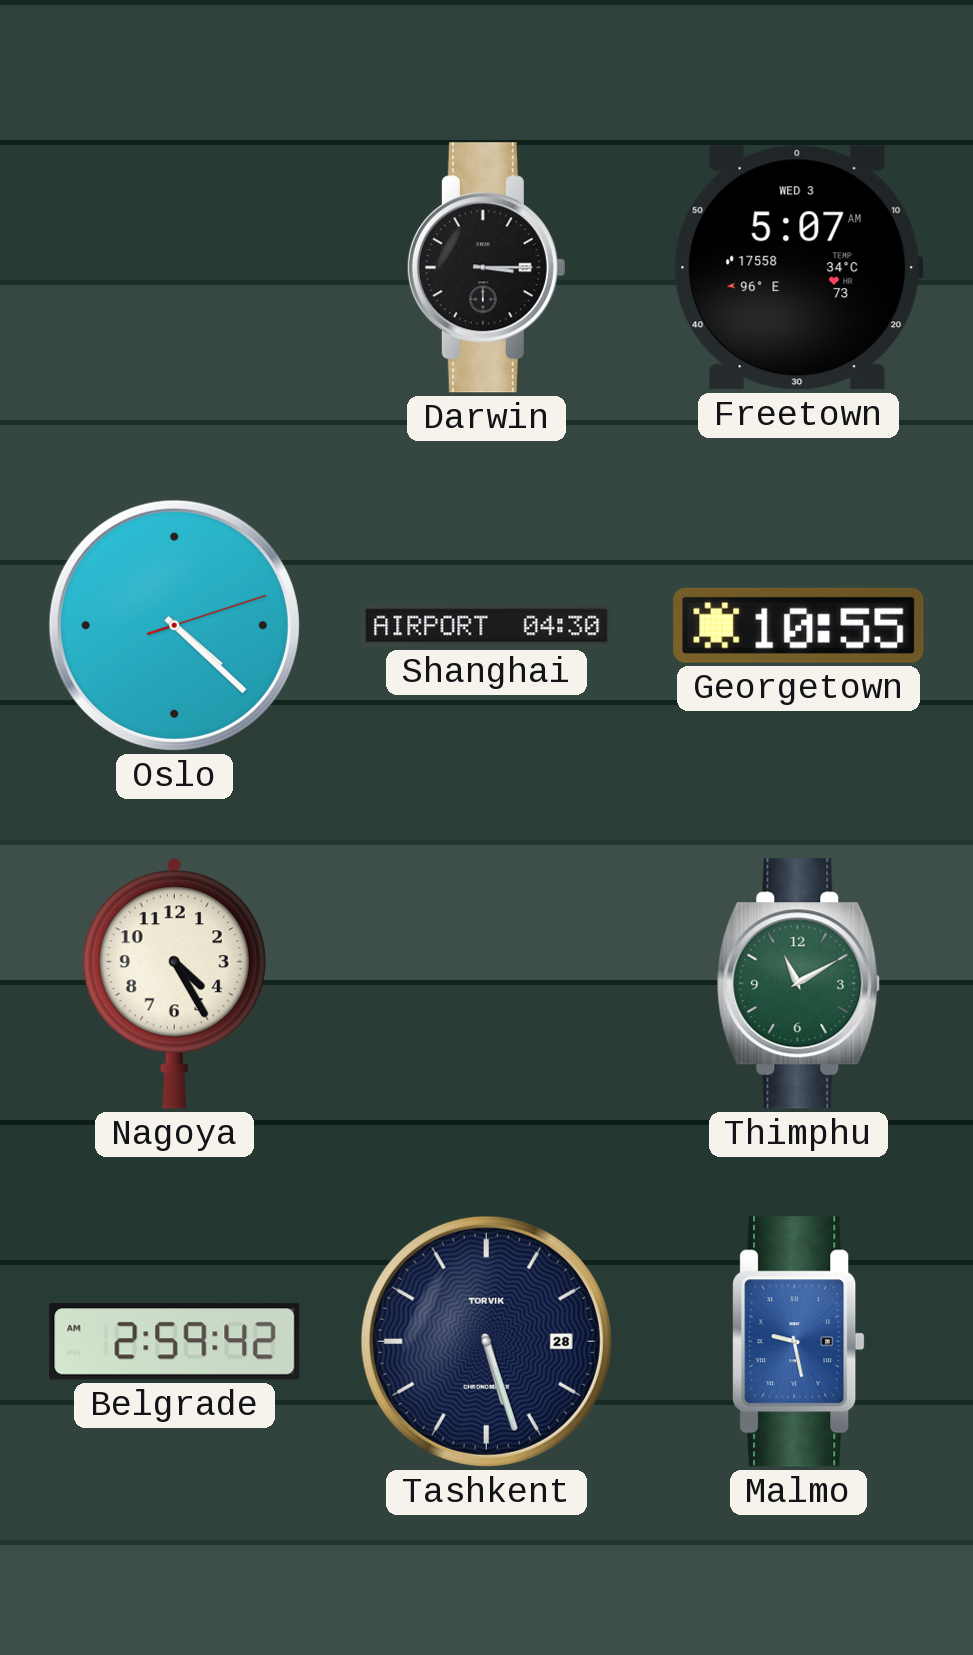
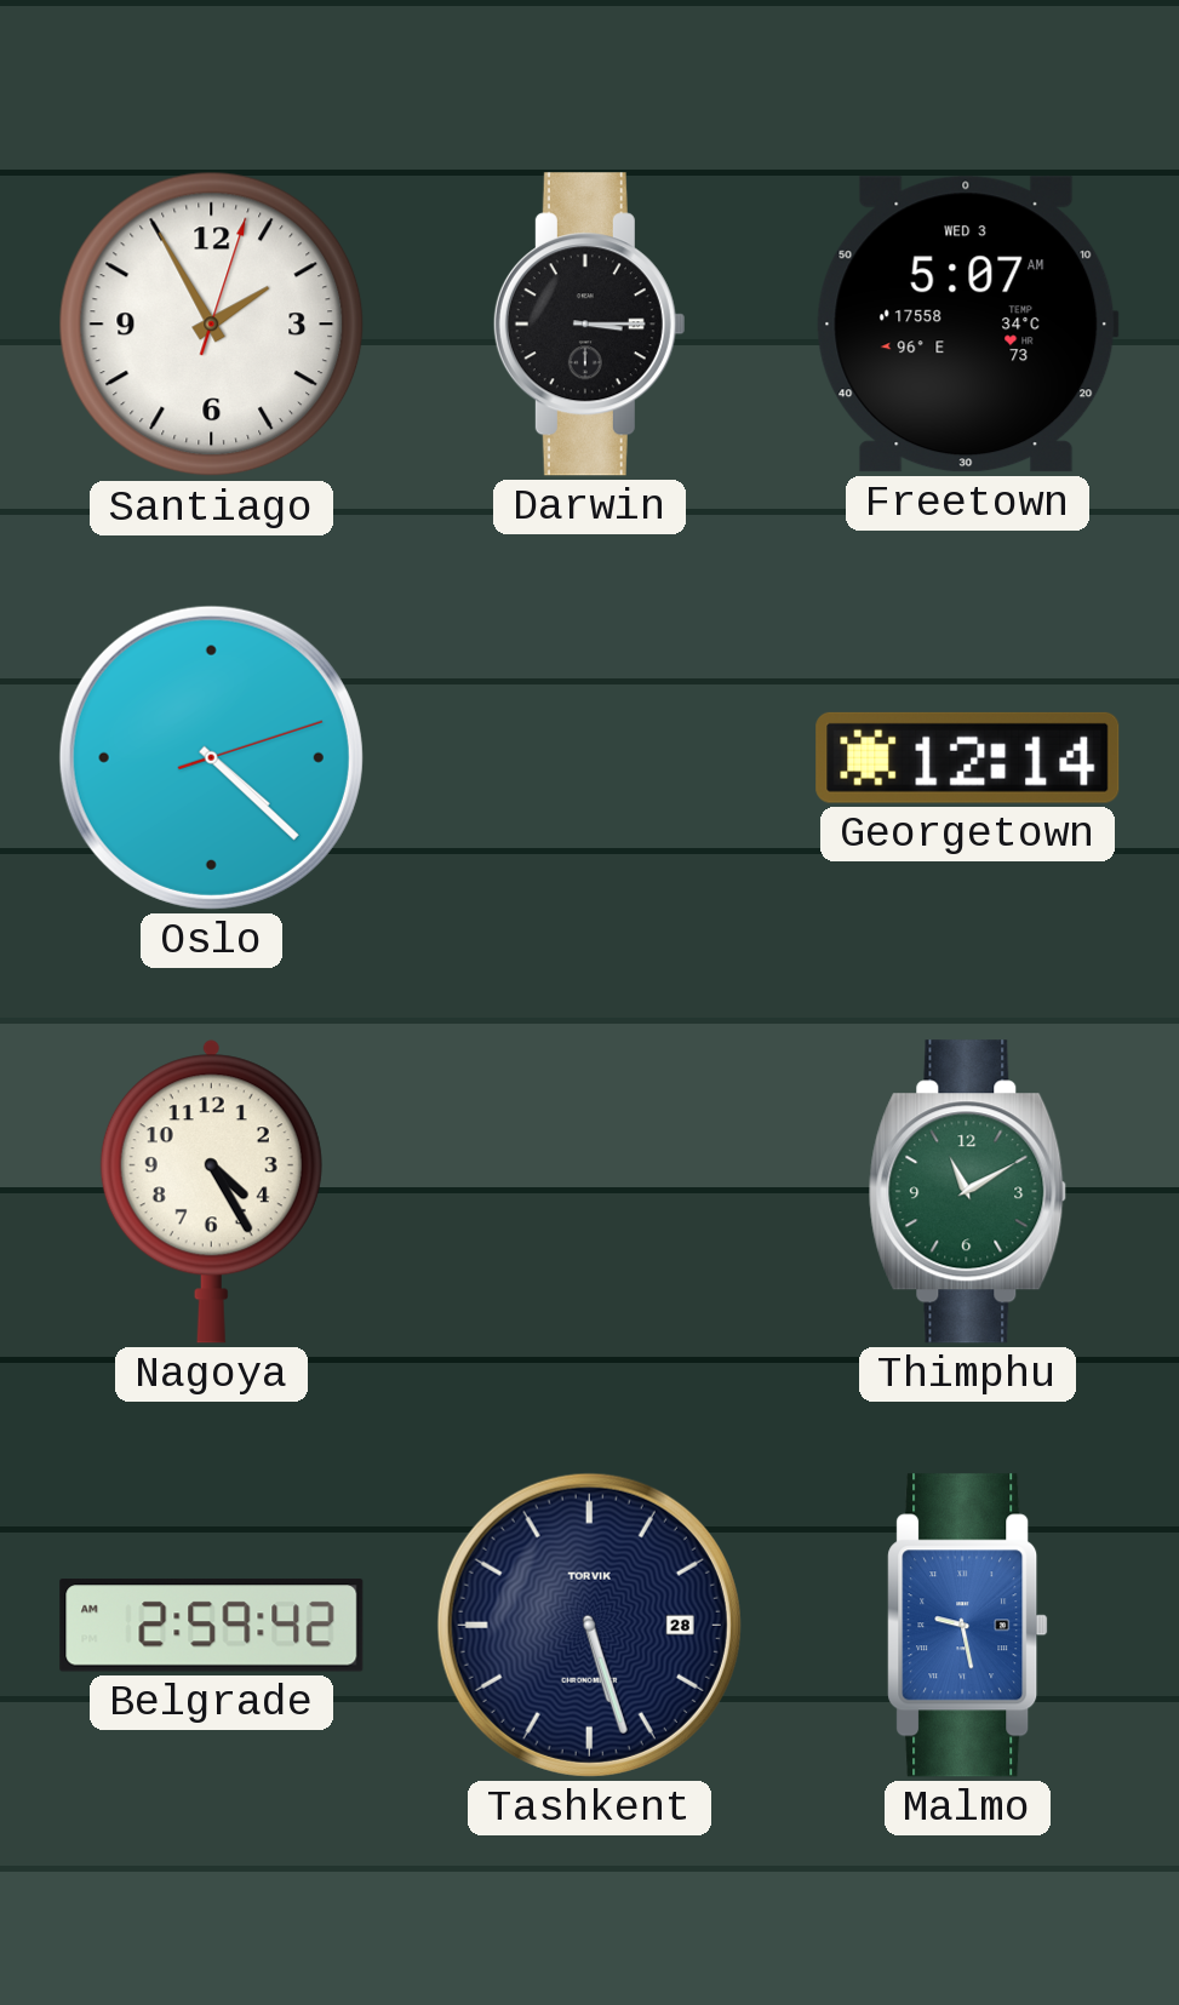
Santiago: none -> 1:55
Shanghai: 04:30 -> none
Georgetown: 10:55 -> 12:14
